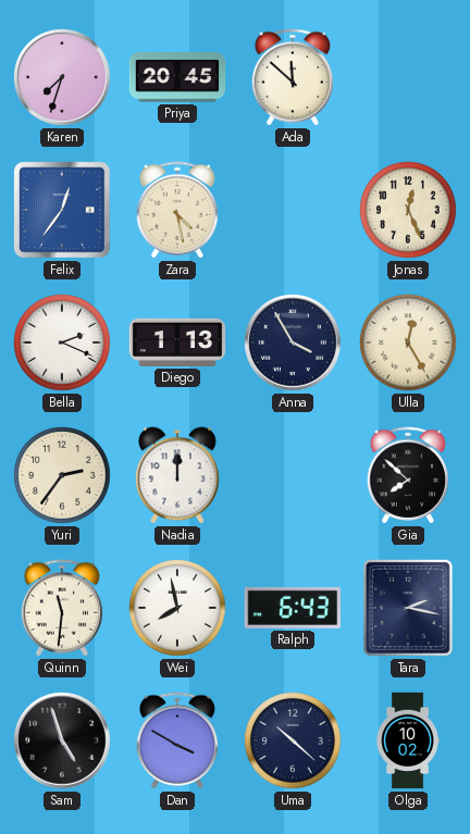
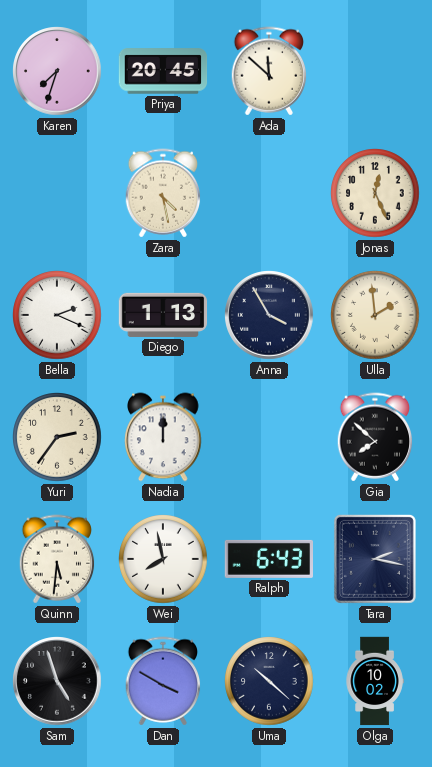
Felix: 12:36 -> none
Ulla: 12:25 -> 1:59
Quinn: 11:31 -> 5:31
